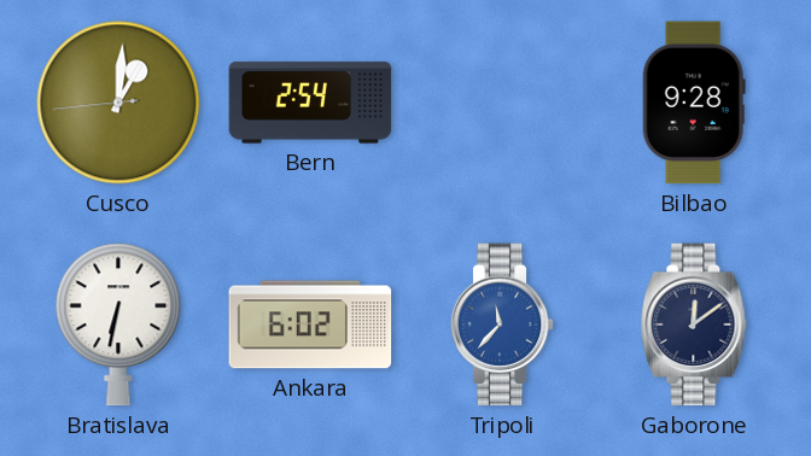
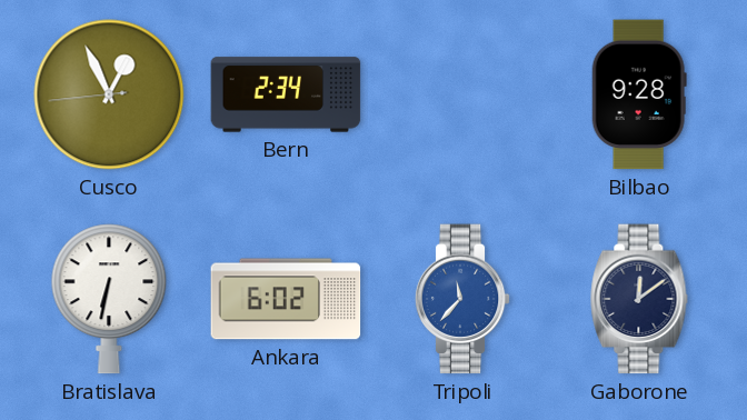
Cusco: 1:00 -> 12:55
Bern: 2:54 -> 2:34
